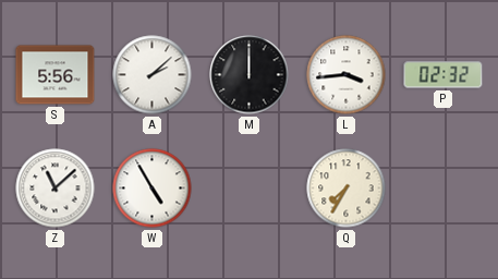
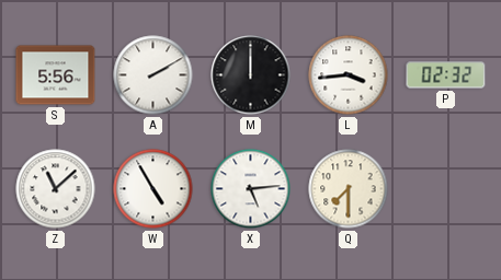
A: 2:08 -> 2:10
X: none -> 5:14
Q: 7:35 -> 7:30
